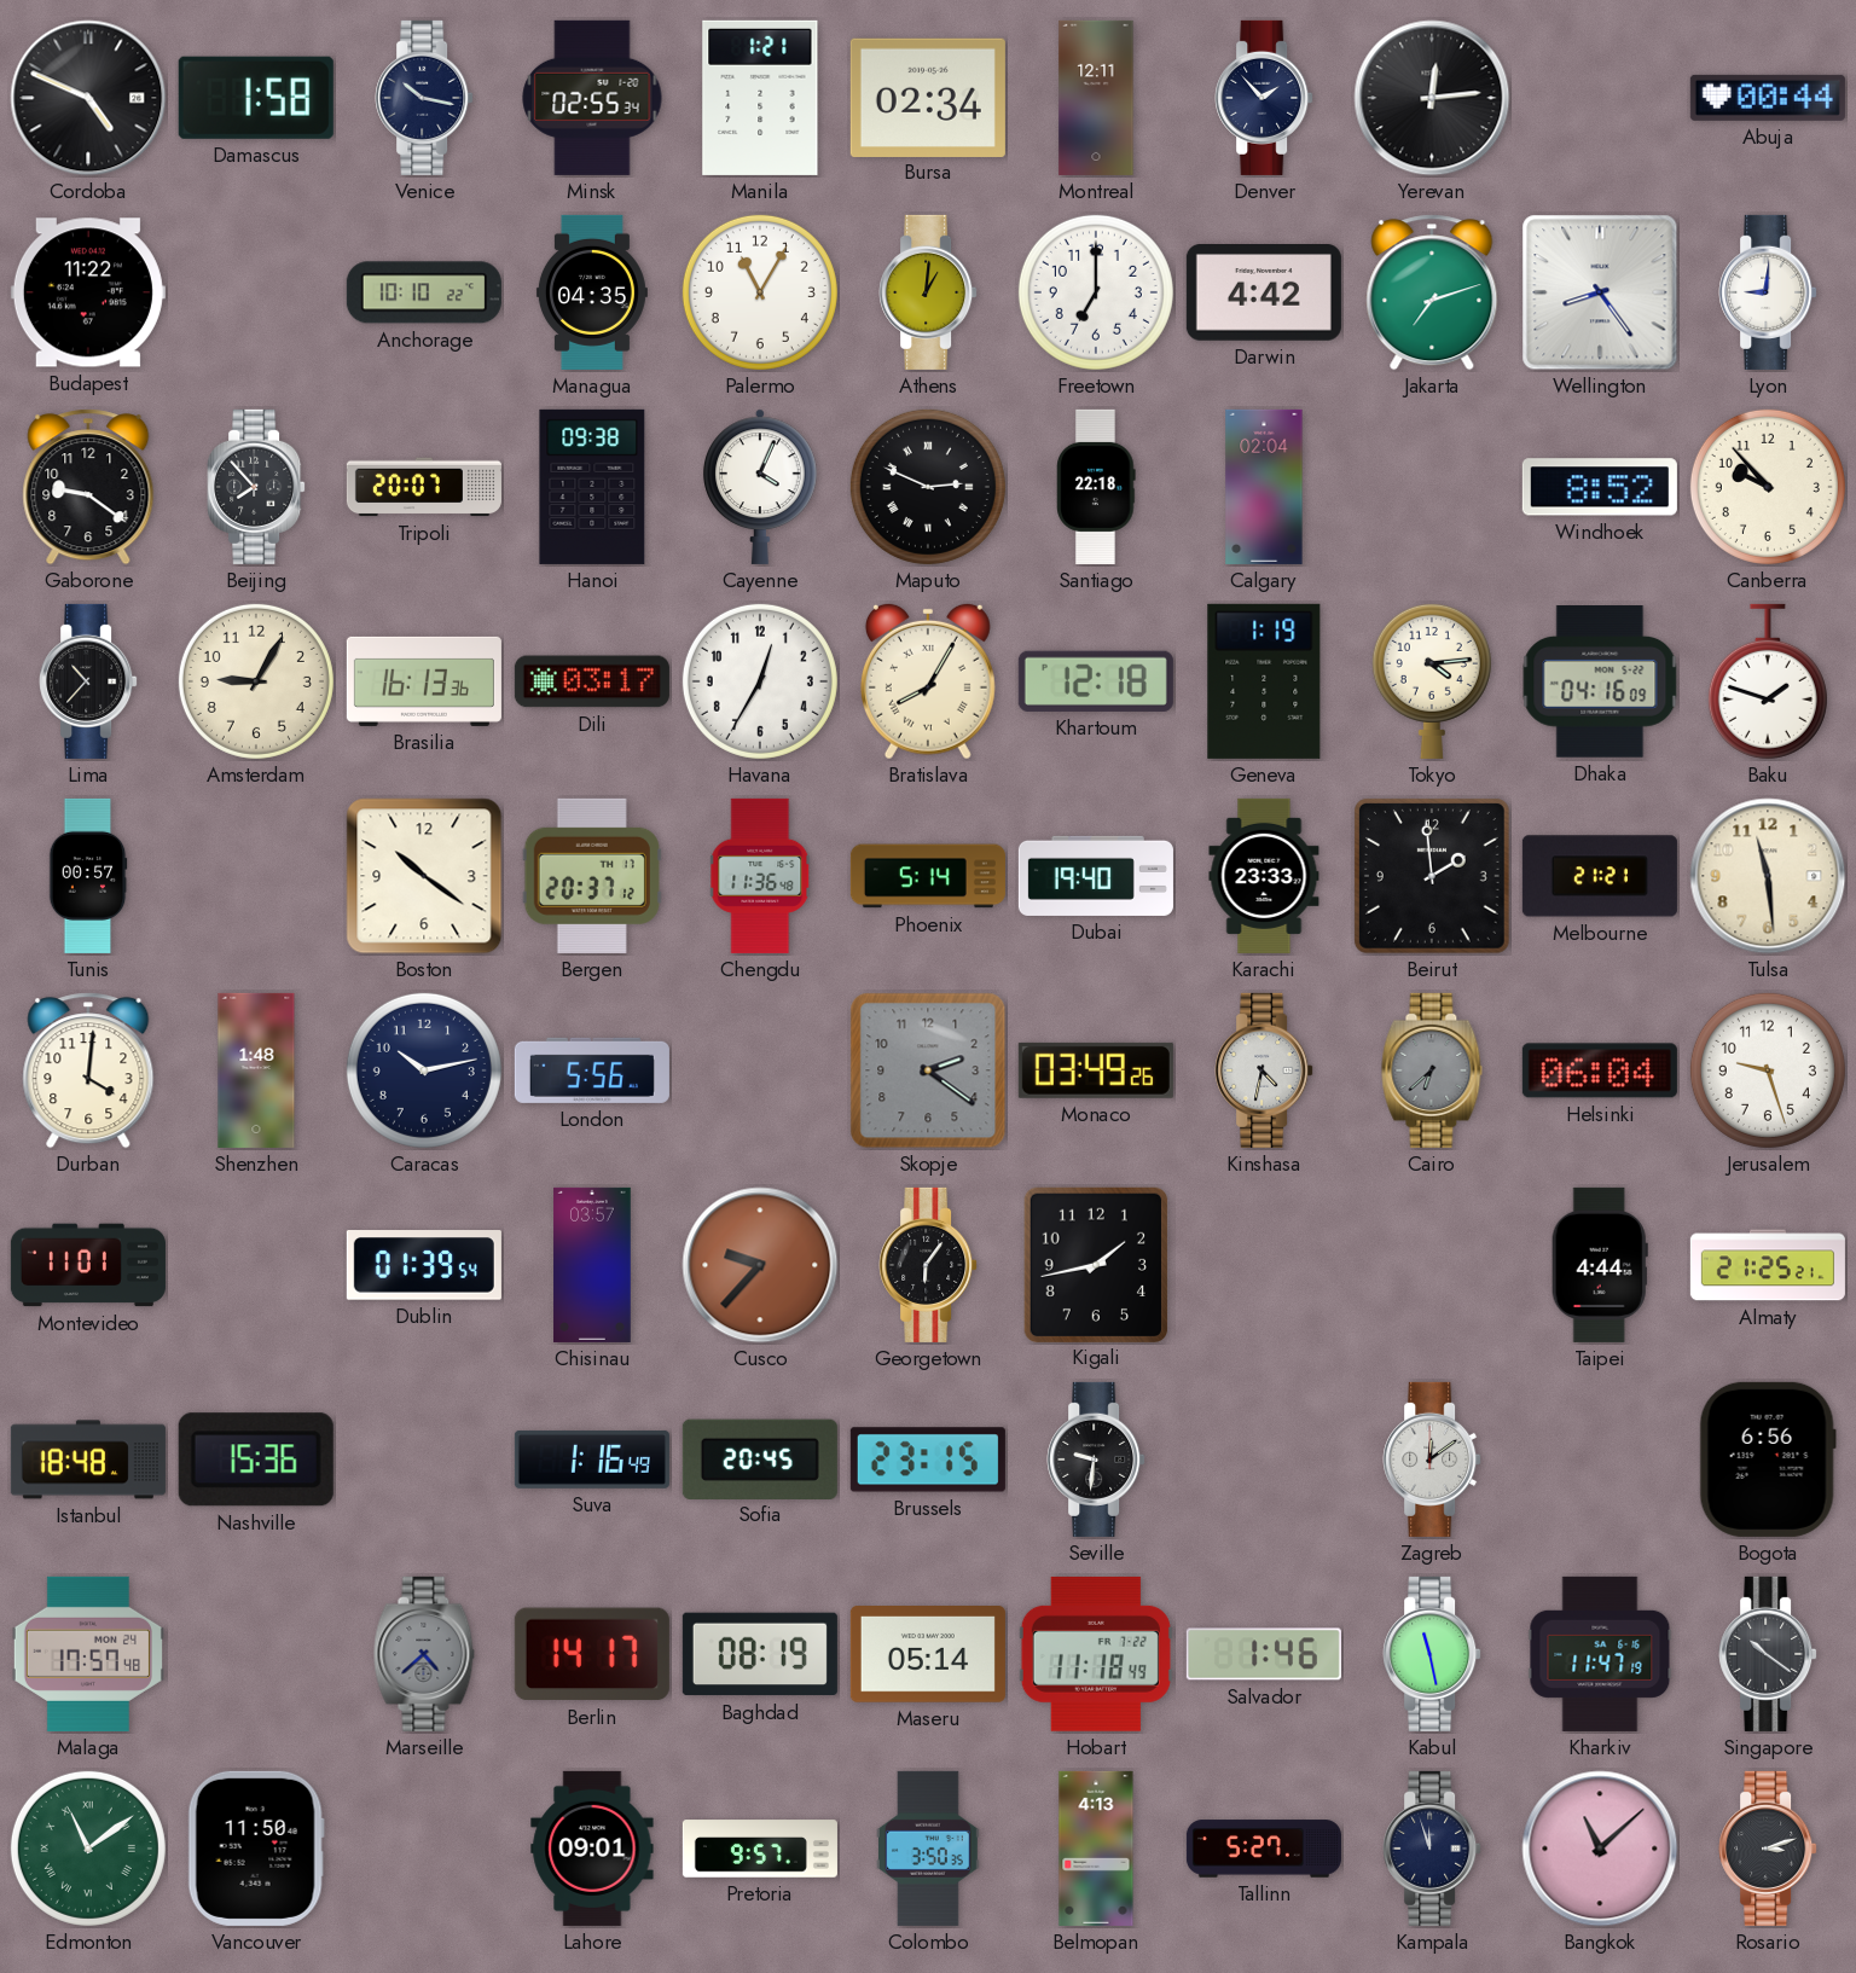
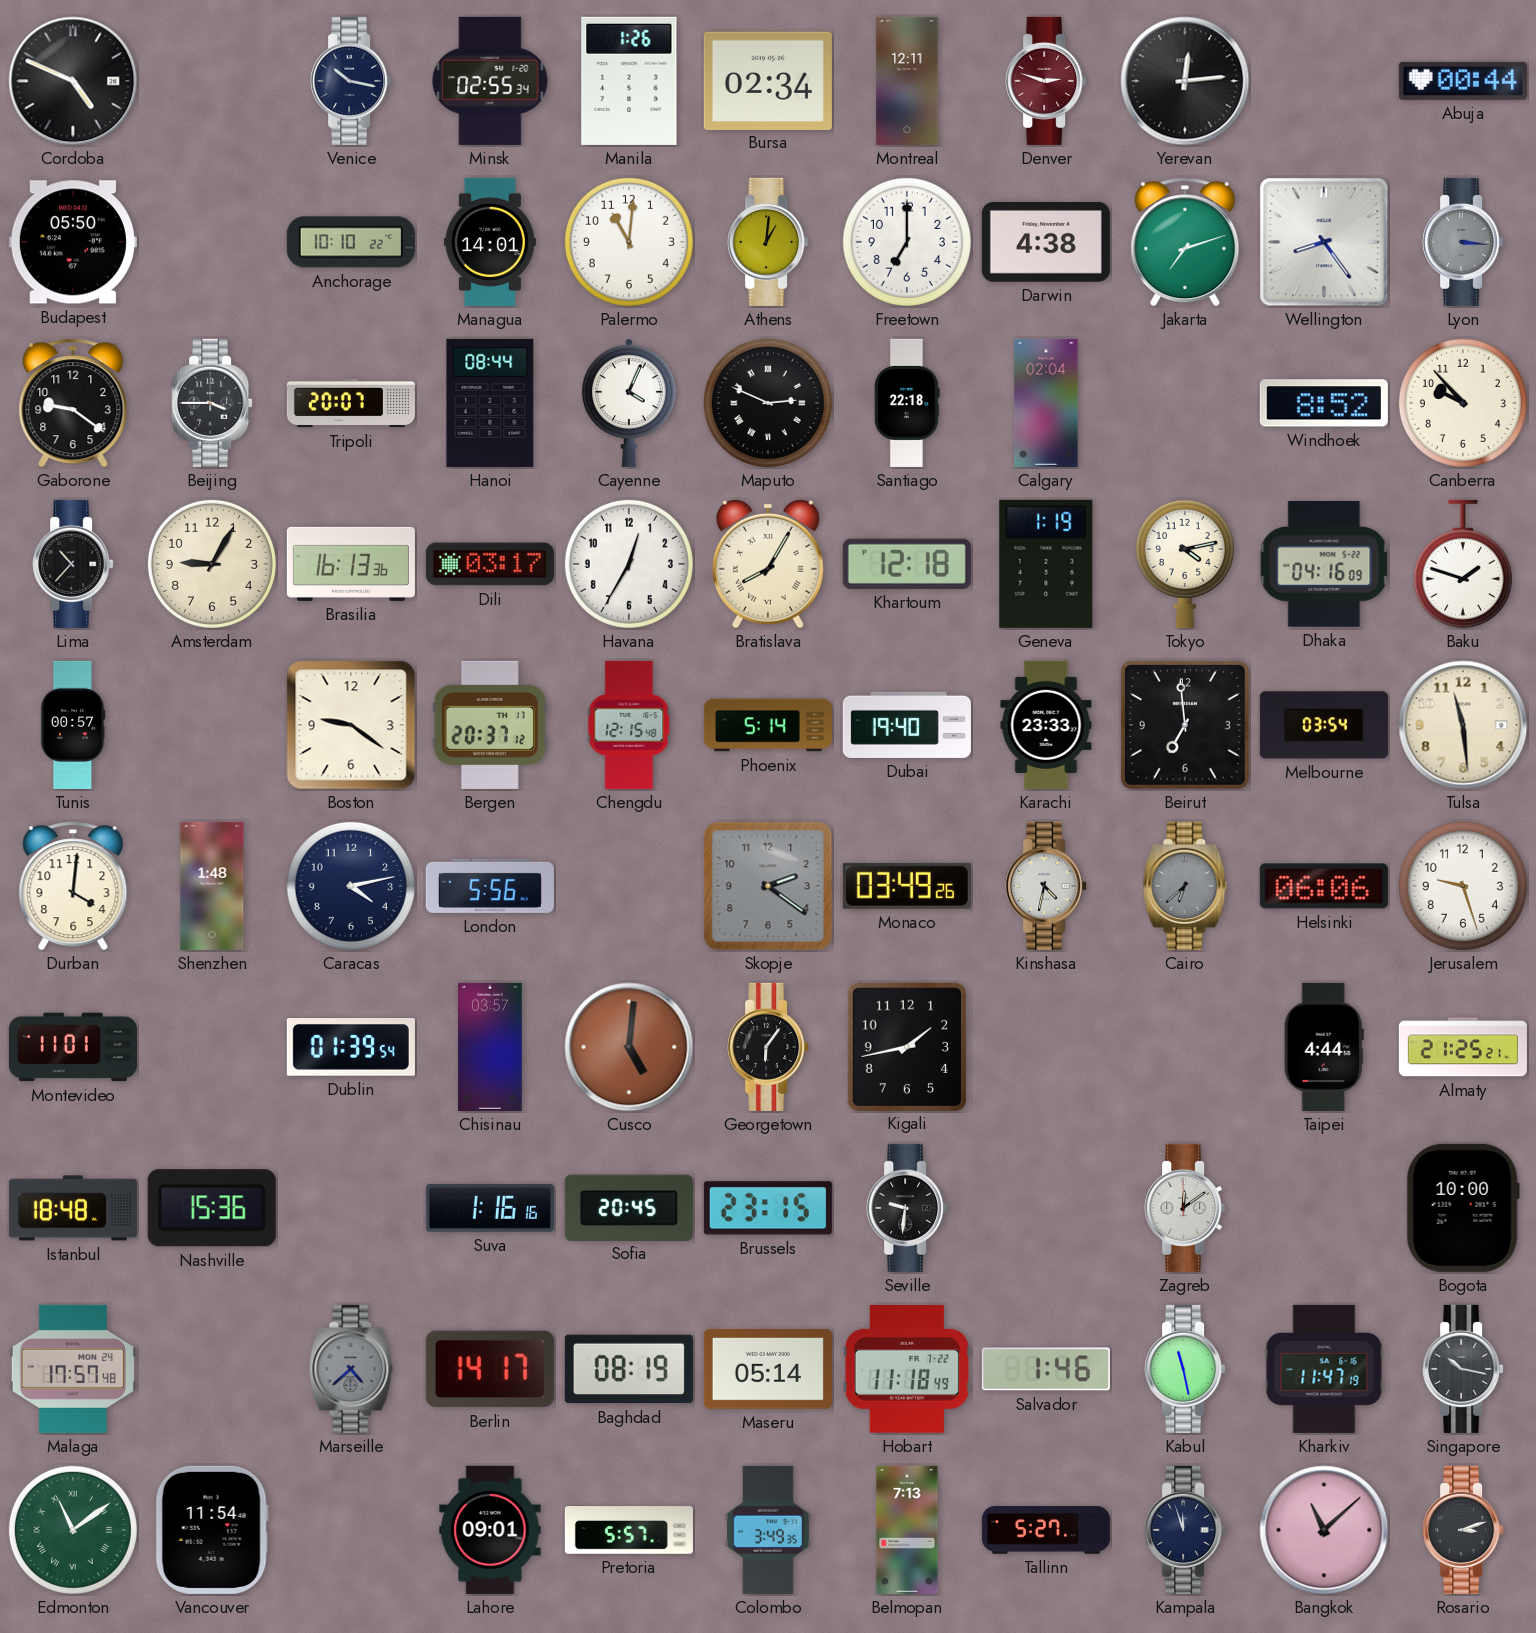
Damascus: 1:58 -> none
Manila: 1:21 -> 1:26
Denver: 1:53 -> 2:48
Denver dial: navy -> burgundy
Budapest: 11:22 -> 05:50
Managua: 04:35 -> 14:01
Palermo: 11:05 -> 11:01
Darwin: 4:42 -> 4:38
Lyon: 9:01 -> 3:16
Lyon dial: white -> grey
Beijing: 7:53 -> 3:45
Hanoi: 09:38 -> 08:44
Tokyo: 4:14 -> 4:13
Boston: 10:21 -> 9:21
Chengdu: 11:36 -> 12:15
Beirut: 1:59 -> 6:59
Melbourne: 21:21 -> 03:54
Caracas: 10:13 -> 4:13
Helsinki: 06:04 -> 06:06
Cusco: 9:37 -> 5:01
Suva: 1:16:49 -> 1:16:16
Bogota: 6:56 -> 10:00
Singapore: 10:21 -> 10:17
Vancouver: 11:50 -> 11:54
Pretoria: 9:57 -> 5:57
Colombo: 3:50 -> 3:49
Belmopan: 4:13 -> 7:13
